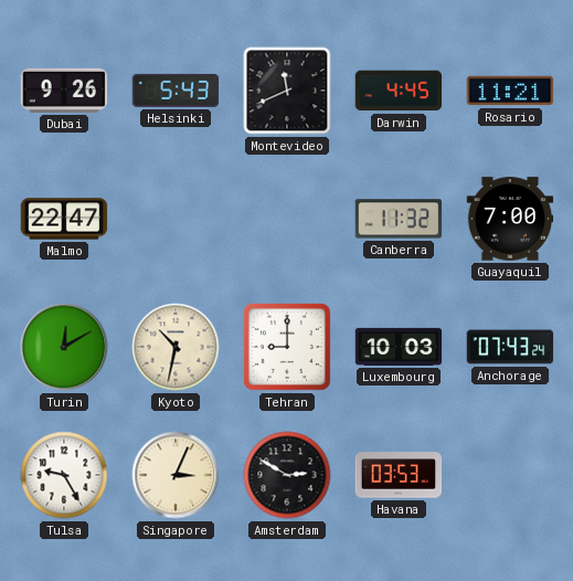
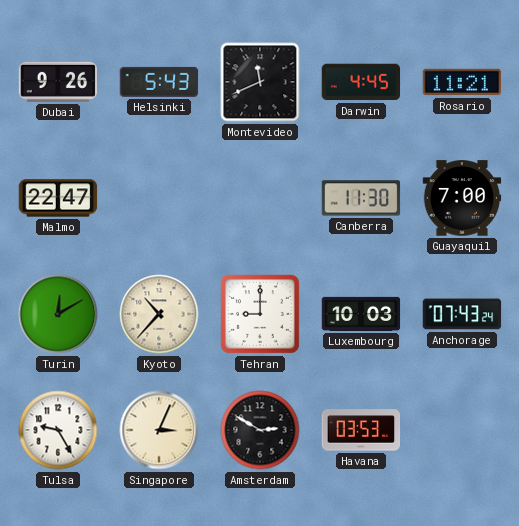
Canberra: 11:32 -> 11:30
Kyoto: 10:32 -> 10:37
